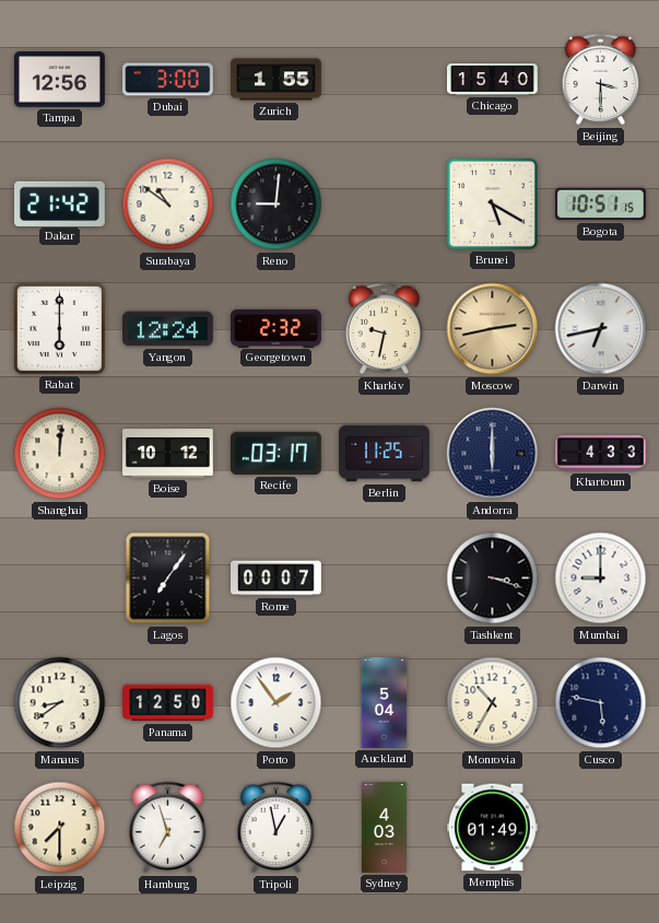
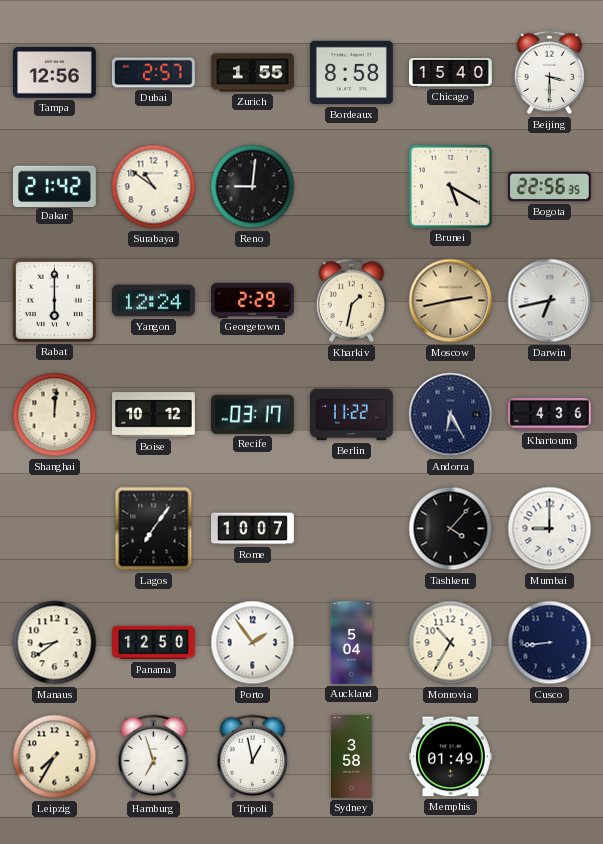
Dubai: 3:00 -> 2:57
Bordeaux: none -> 8:58
Bogota: 10:51 -> 22:56
Georgetown: 2:32 -> 2:29
Kharkiv: 9:32 -> 1:32
Berlin: 11:25 -> 11:22
Andorra: 6:00 -> 6:25
Khartoum: 4:33 -> 4:36
Rome: 00:07 -> 10:07
Tashkent: 3:18 -> 4:07
Cusco: 5:47 -> 8:44
Leipzig: 7:30 -> 7:35
Sydney: 4:03 -> 3:58
